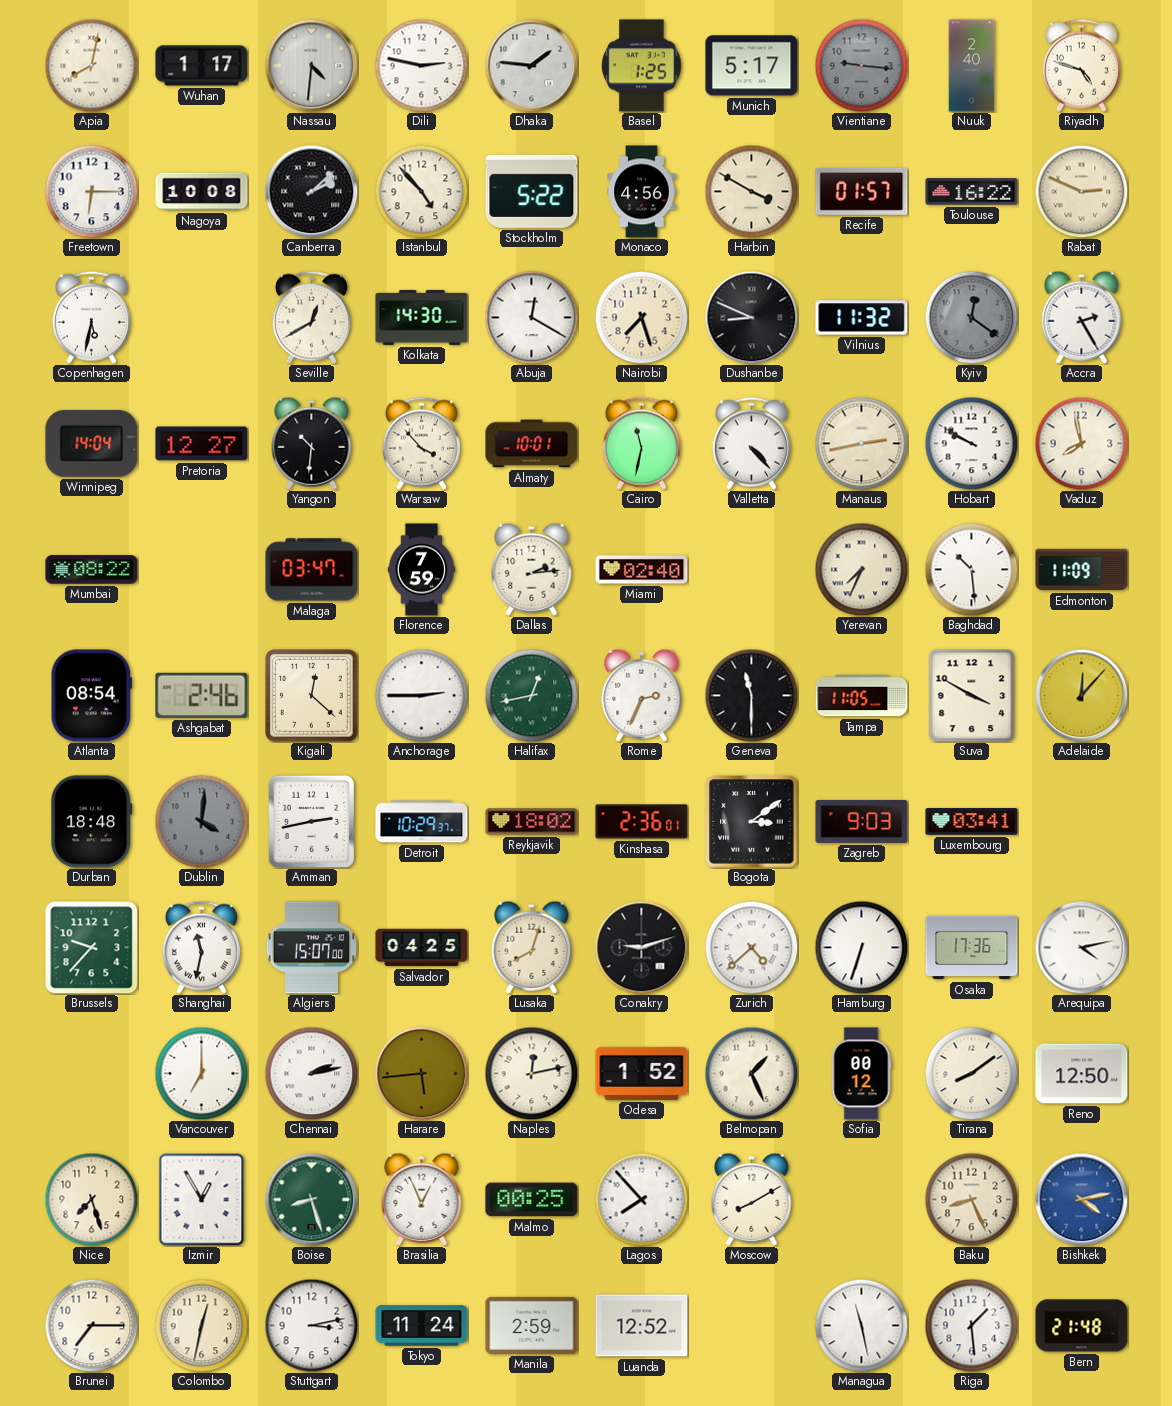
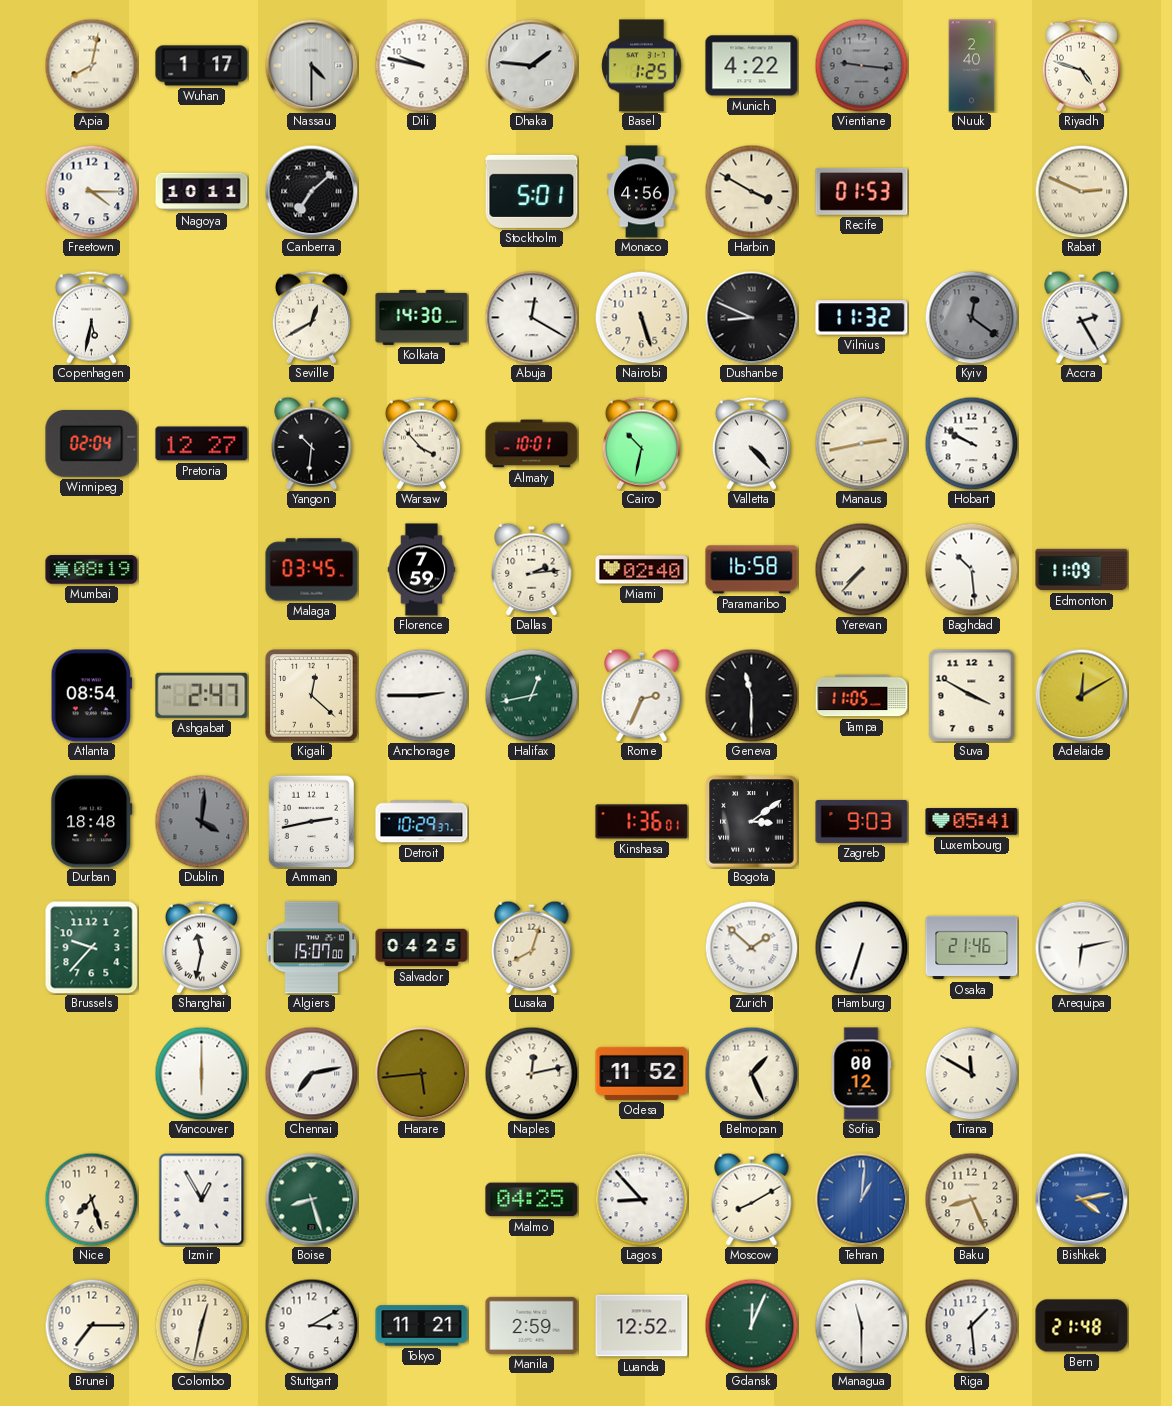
Nassau: 4:31 -> 4:30
Dili: 2:47 -> 9:47
Munich: 5:17 -> 4:22
Freetown: 6:15 -> 4:15
Nagoya: 10:08 -> 10:11
Canberra: 2:08 -> 7:08
Istanbul: 4:53 -> none
Stockholm: 5:22 -> 5:01
Recife: 01:57 -> 01:53
Toulouse: 16:22 -> none
Nairobi: 7:27 -> 5:27
Winnipeg: 14:04 -> 02:04
Cairo: 11:32 -> 10:32
Vaduz: 7:58 -> none
Mumbai: 08:22 -> 08:19
Malaga: 03:47 -> 03:45
Paramaribo: none -> 16:58
Yerevan: 7:34 -> 7:37
Ashgabat: 2:46 -> 2:47
Adelaide: 12:07 -> 12:10
Reykjavik: 18:02 -> none
Kinshasa: 2:36 -> 1:36
Luxembourg: 03:41 -> 05:41
Conakry: 9:12 -> none
Zurich: 4:38 -> 1:52
Osaka: 17:36 -> 21:46
Arequipa: 4:13 -> 6:13
Vancouver: 7:00 -> 6:00
Chennai: 2:13 -> 7:13
Odesa: 1:52 -> 11:52
Tirana: 8:09 -> 11:50
Reno: 12:50 -> none
Brasilia: 12:56 -> none
Malmo: 00:25 -> 04:25
Lagos: 7:53 -> 8:53
Tehran: none -> 1:01
Stuttgart: 3:13 -> 3:10
Tokyo: 11:24 -> 11:21
Gdansk: none -> 12:04
Managua: 11:28 -> 11:30
